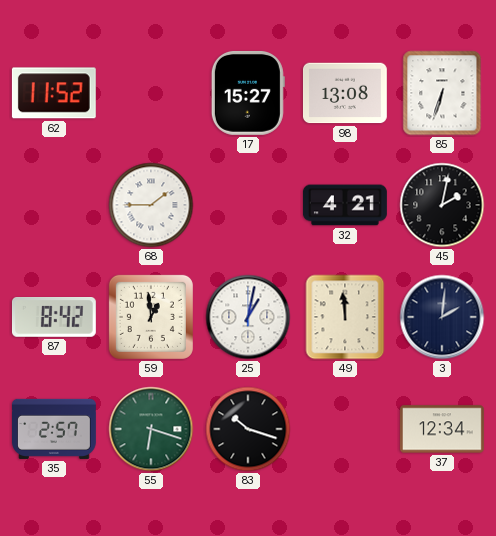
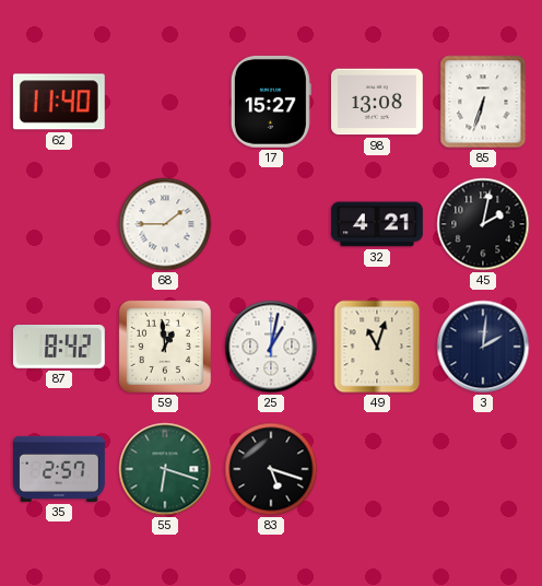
62: 11:52 -> 11:40
49: 11:59 -> 11:03
83: 10:18 -> 5:18
37: 12:34 -> none
